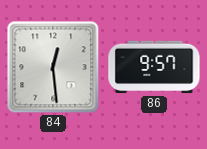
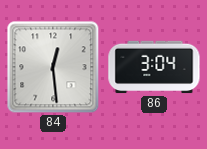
86: 9:57 -> 3:04
